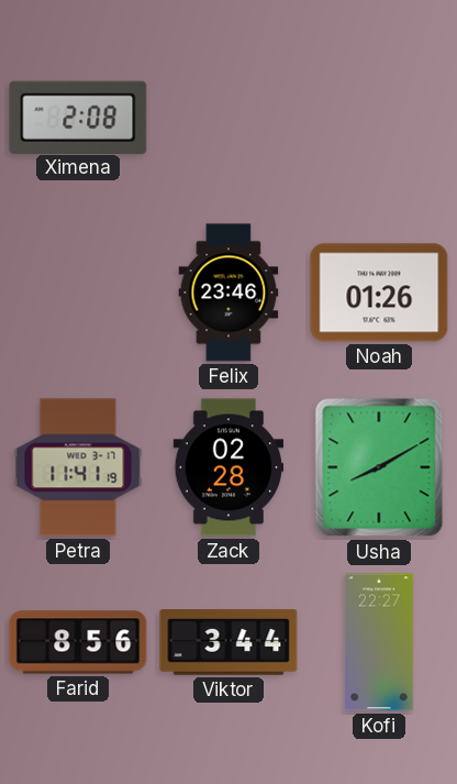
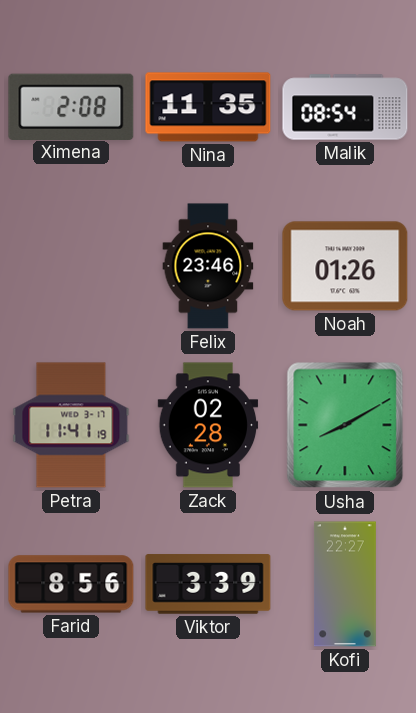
Nina: none -> 11:35
Malik: none -> 08:54
Viktor: 3:44 -> 3:39
